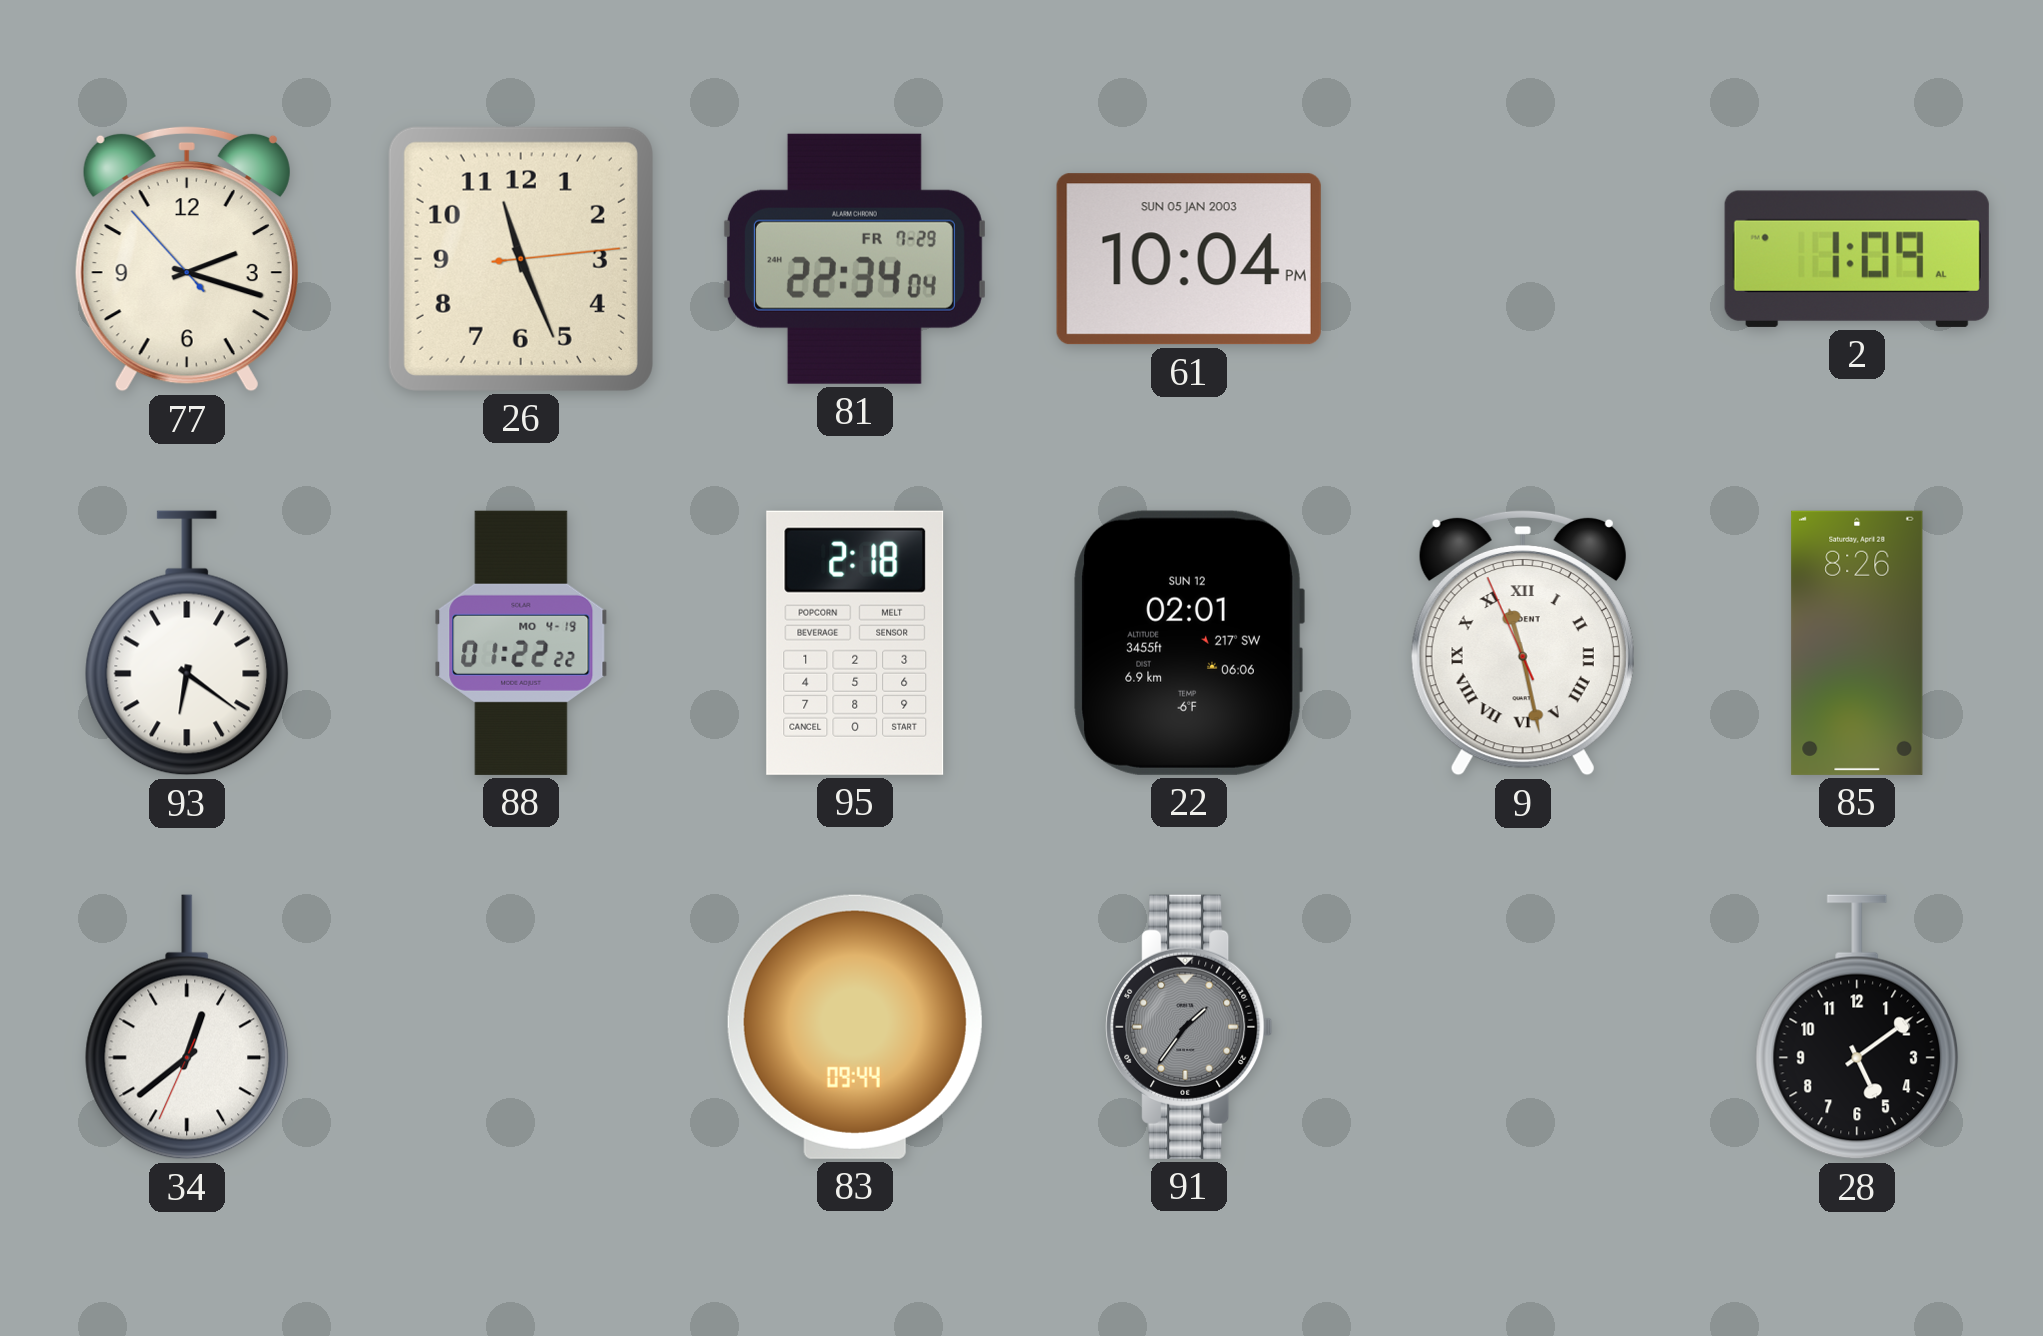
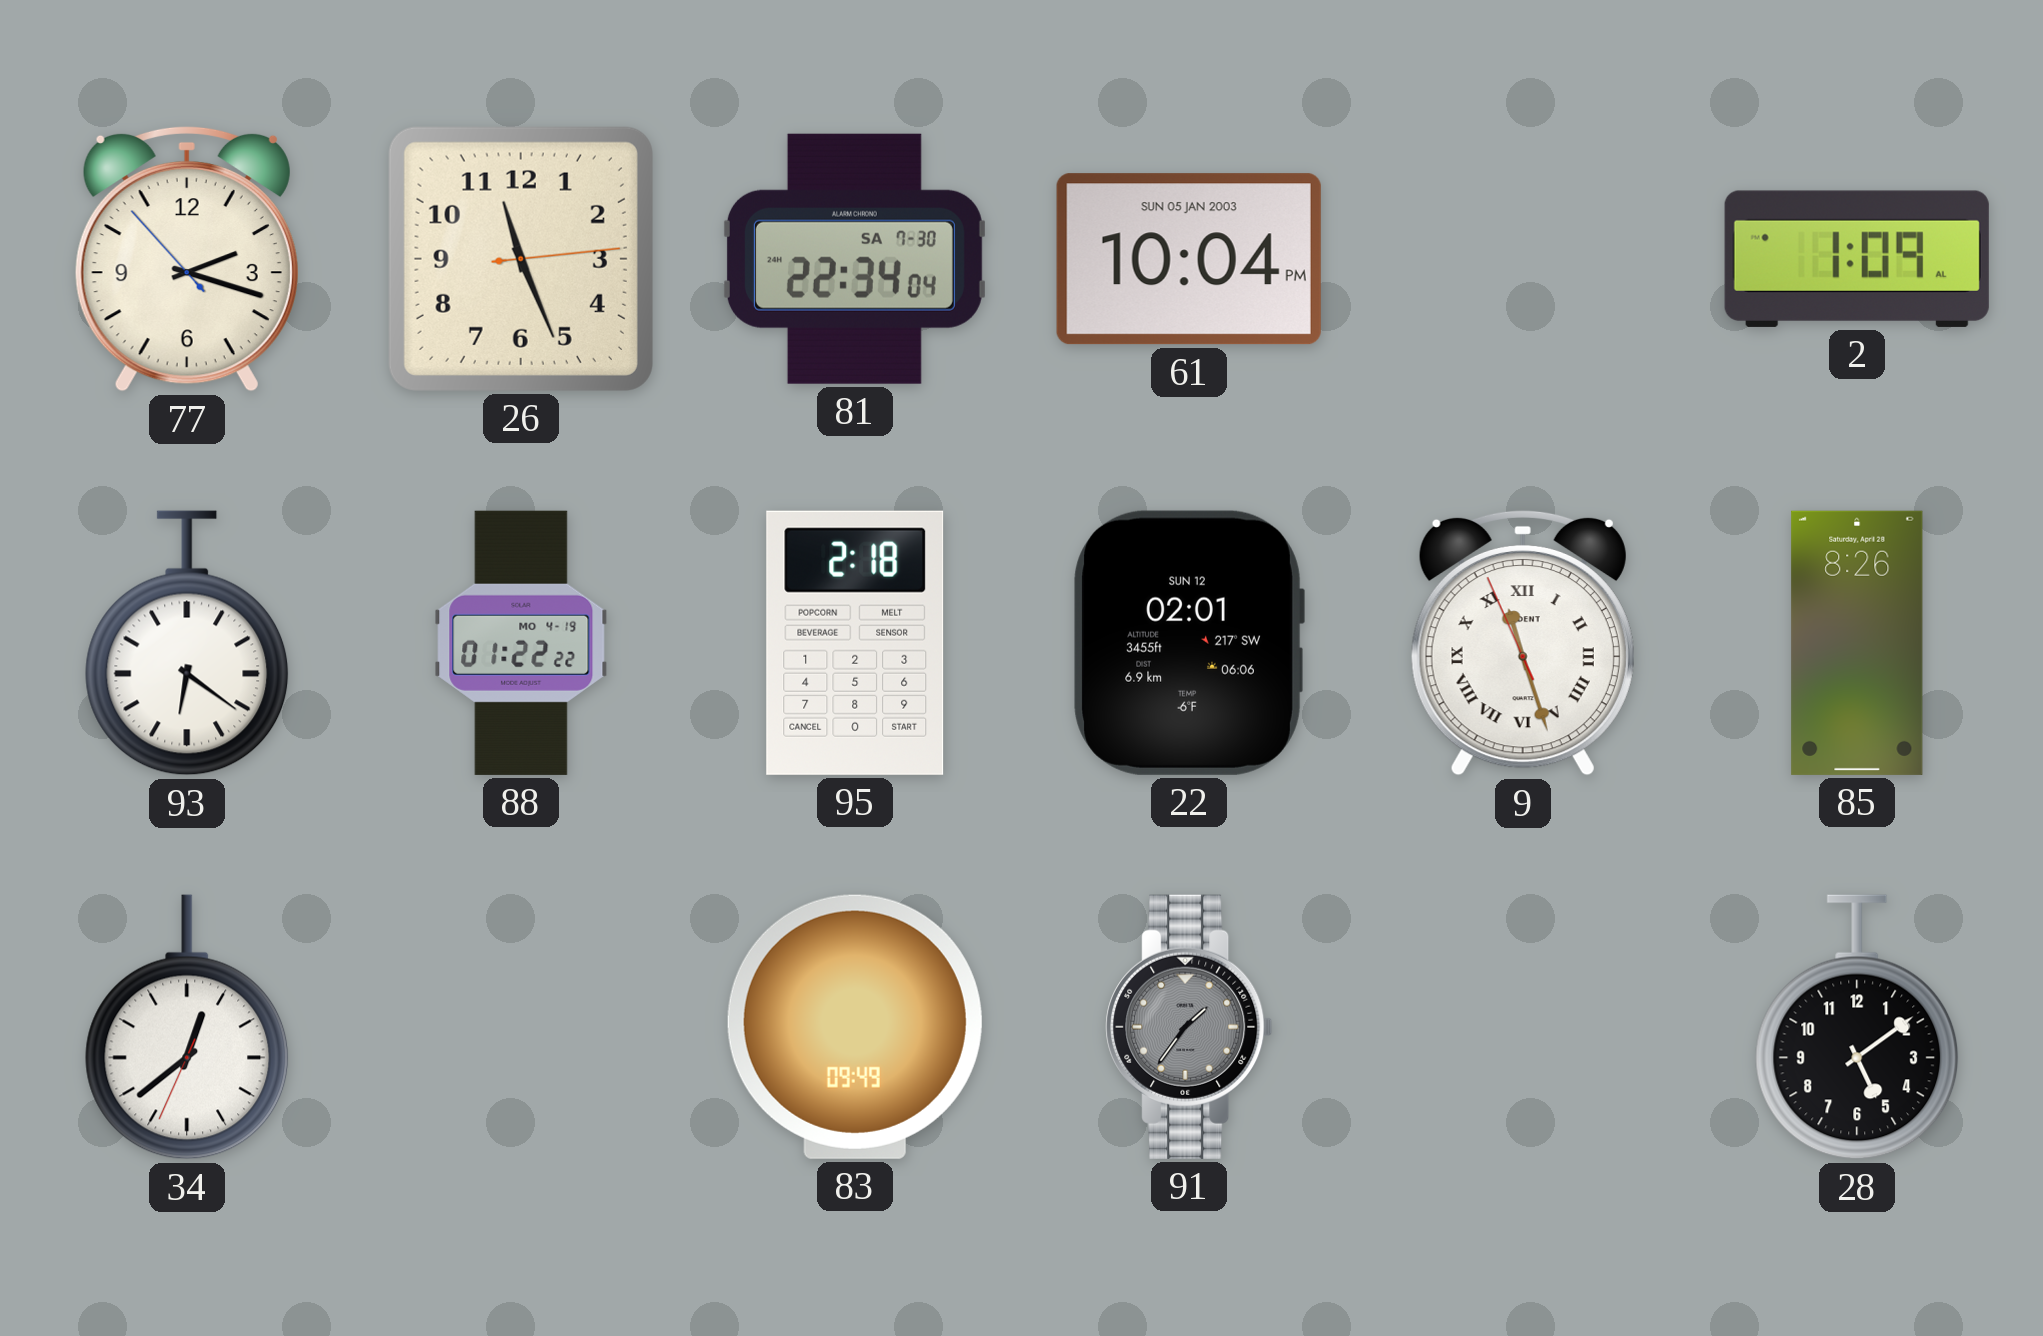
81 date: FR 7-29 -> SA 7-30
9: 11:27 -> 11:26
83: 09:44 -> 09:49
